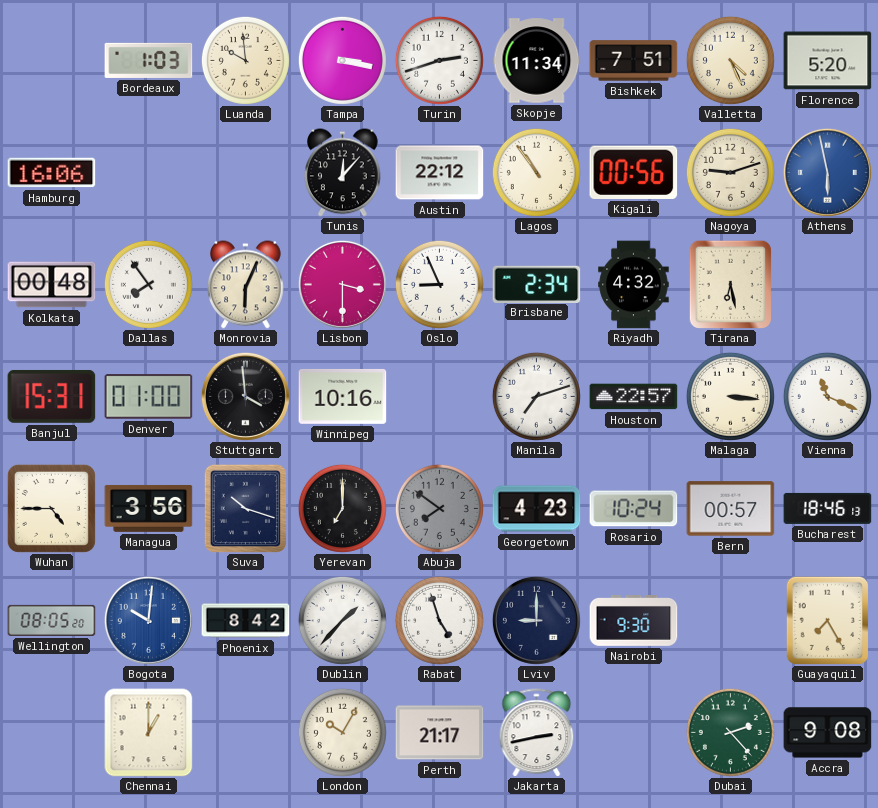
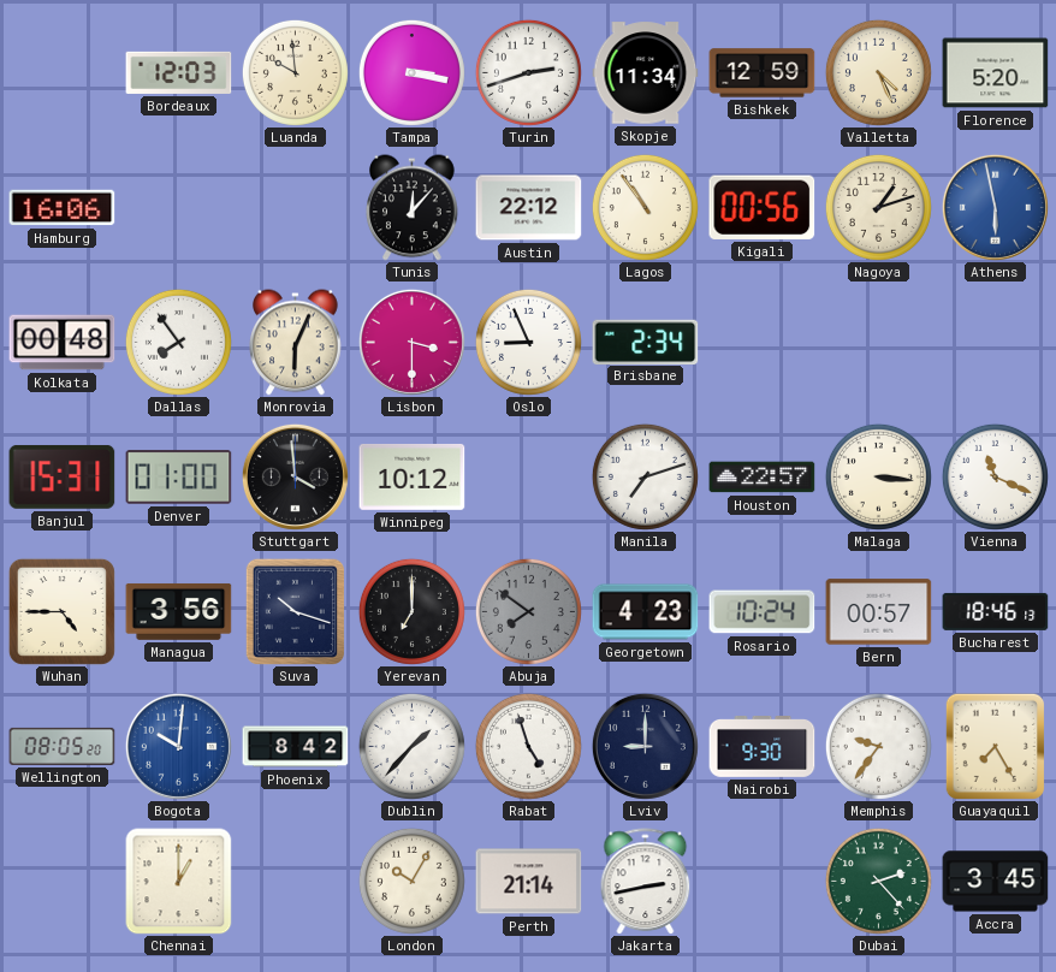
Bordeaux: 1:03 -> 12:03
Bishkek: 7:51 -> 12:59
Nagoya: 9:12 -> 1:12
Riyadh: 4:32 -> none
Tirana: 6:28 -> none
Winnipeg: 10:16 -> 10:12
Memphis: none -> 9:36
Perth: 21:17 -> 21:14
Accra: 9:08 -> 3:45
